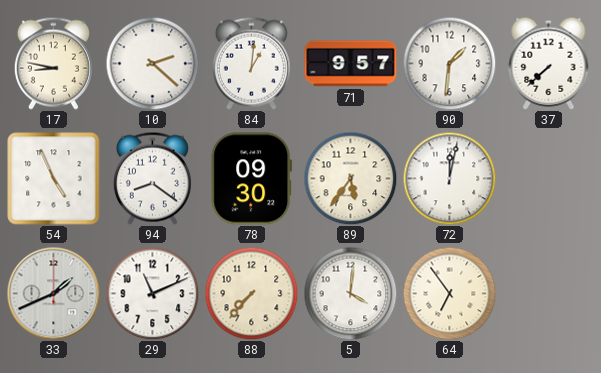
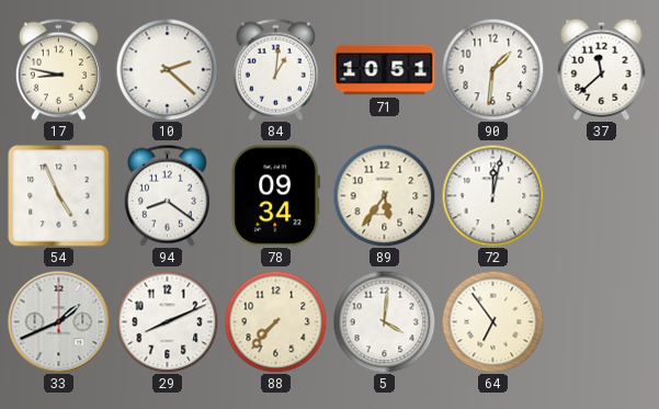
71: 9:57 -> 10:51
37: 7:38 -> 11:38
78: 09:30 -> 09:34
29: 11:11 -> 8:11
